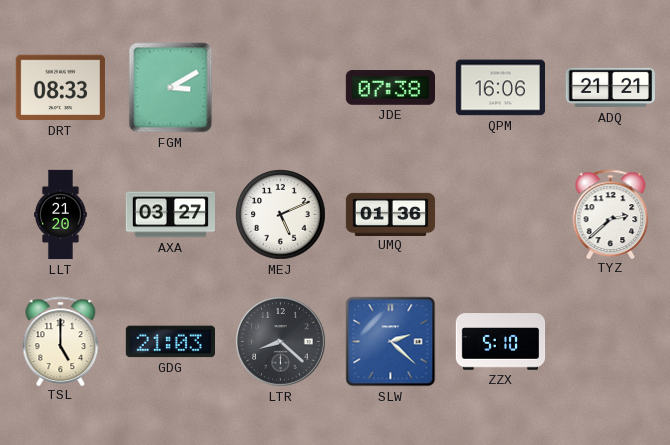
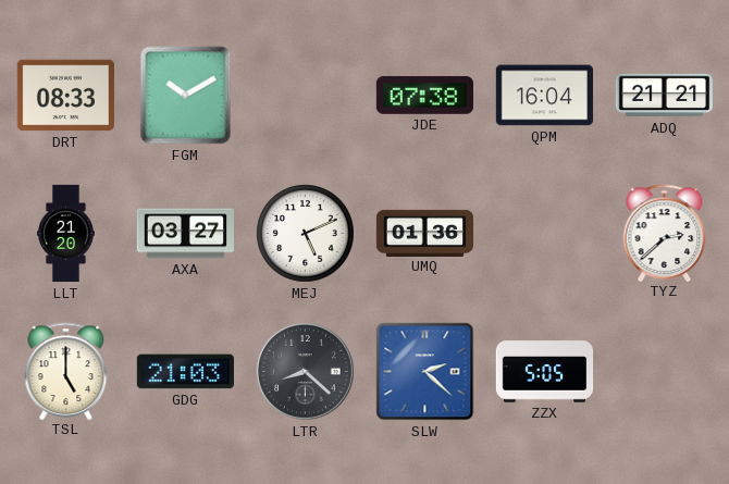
FGM: 3:10 -> 10:10
QPM: 16:06 -> 16:04
ZZX: 5:10 -> 5:05
